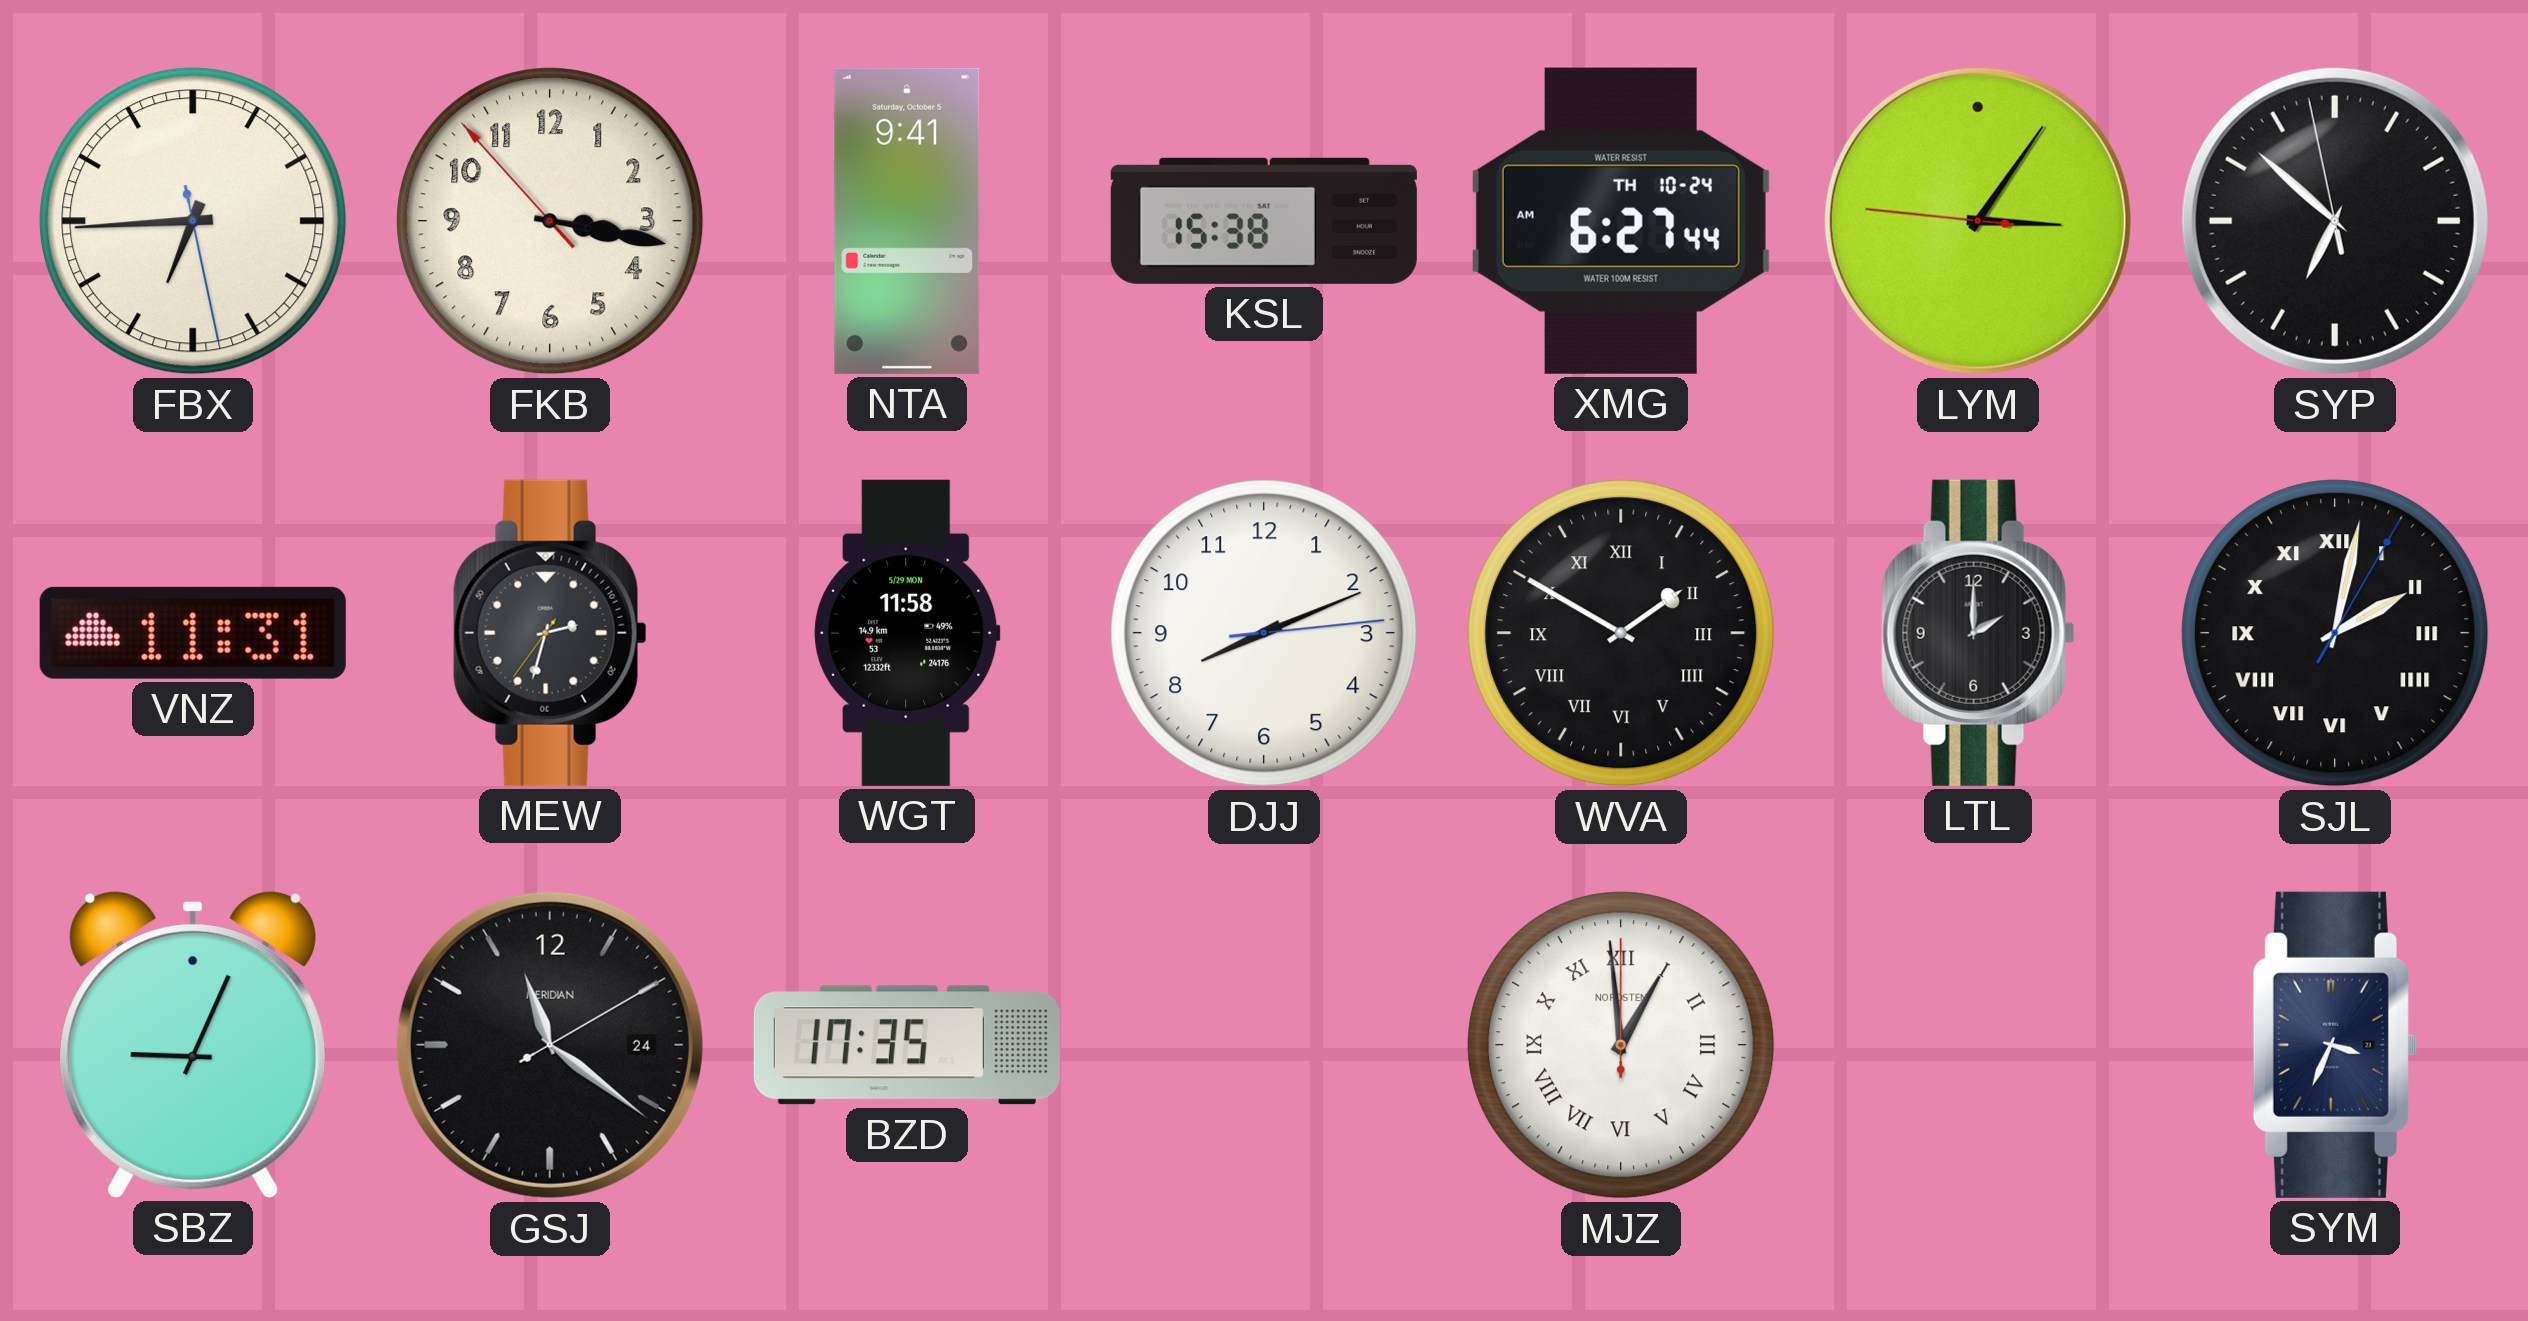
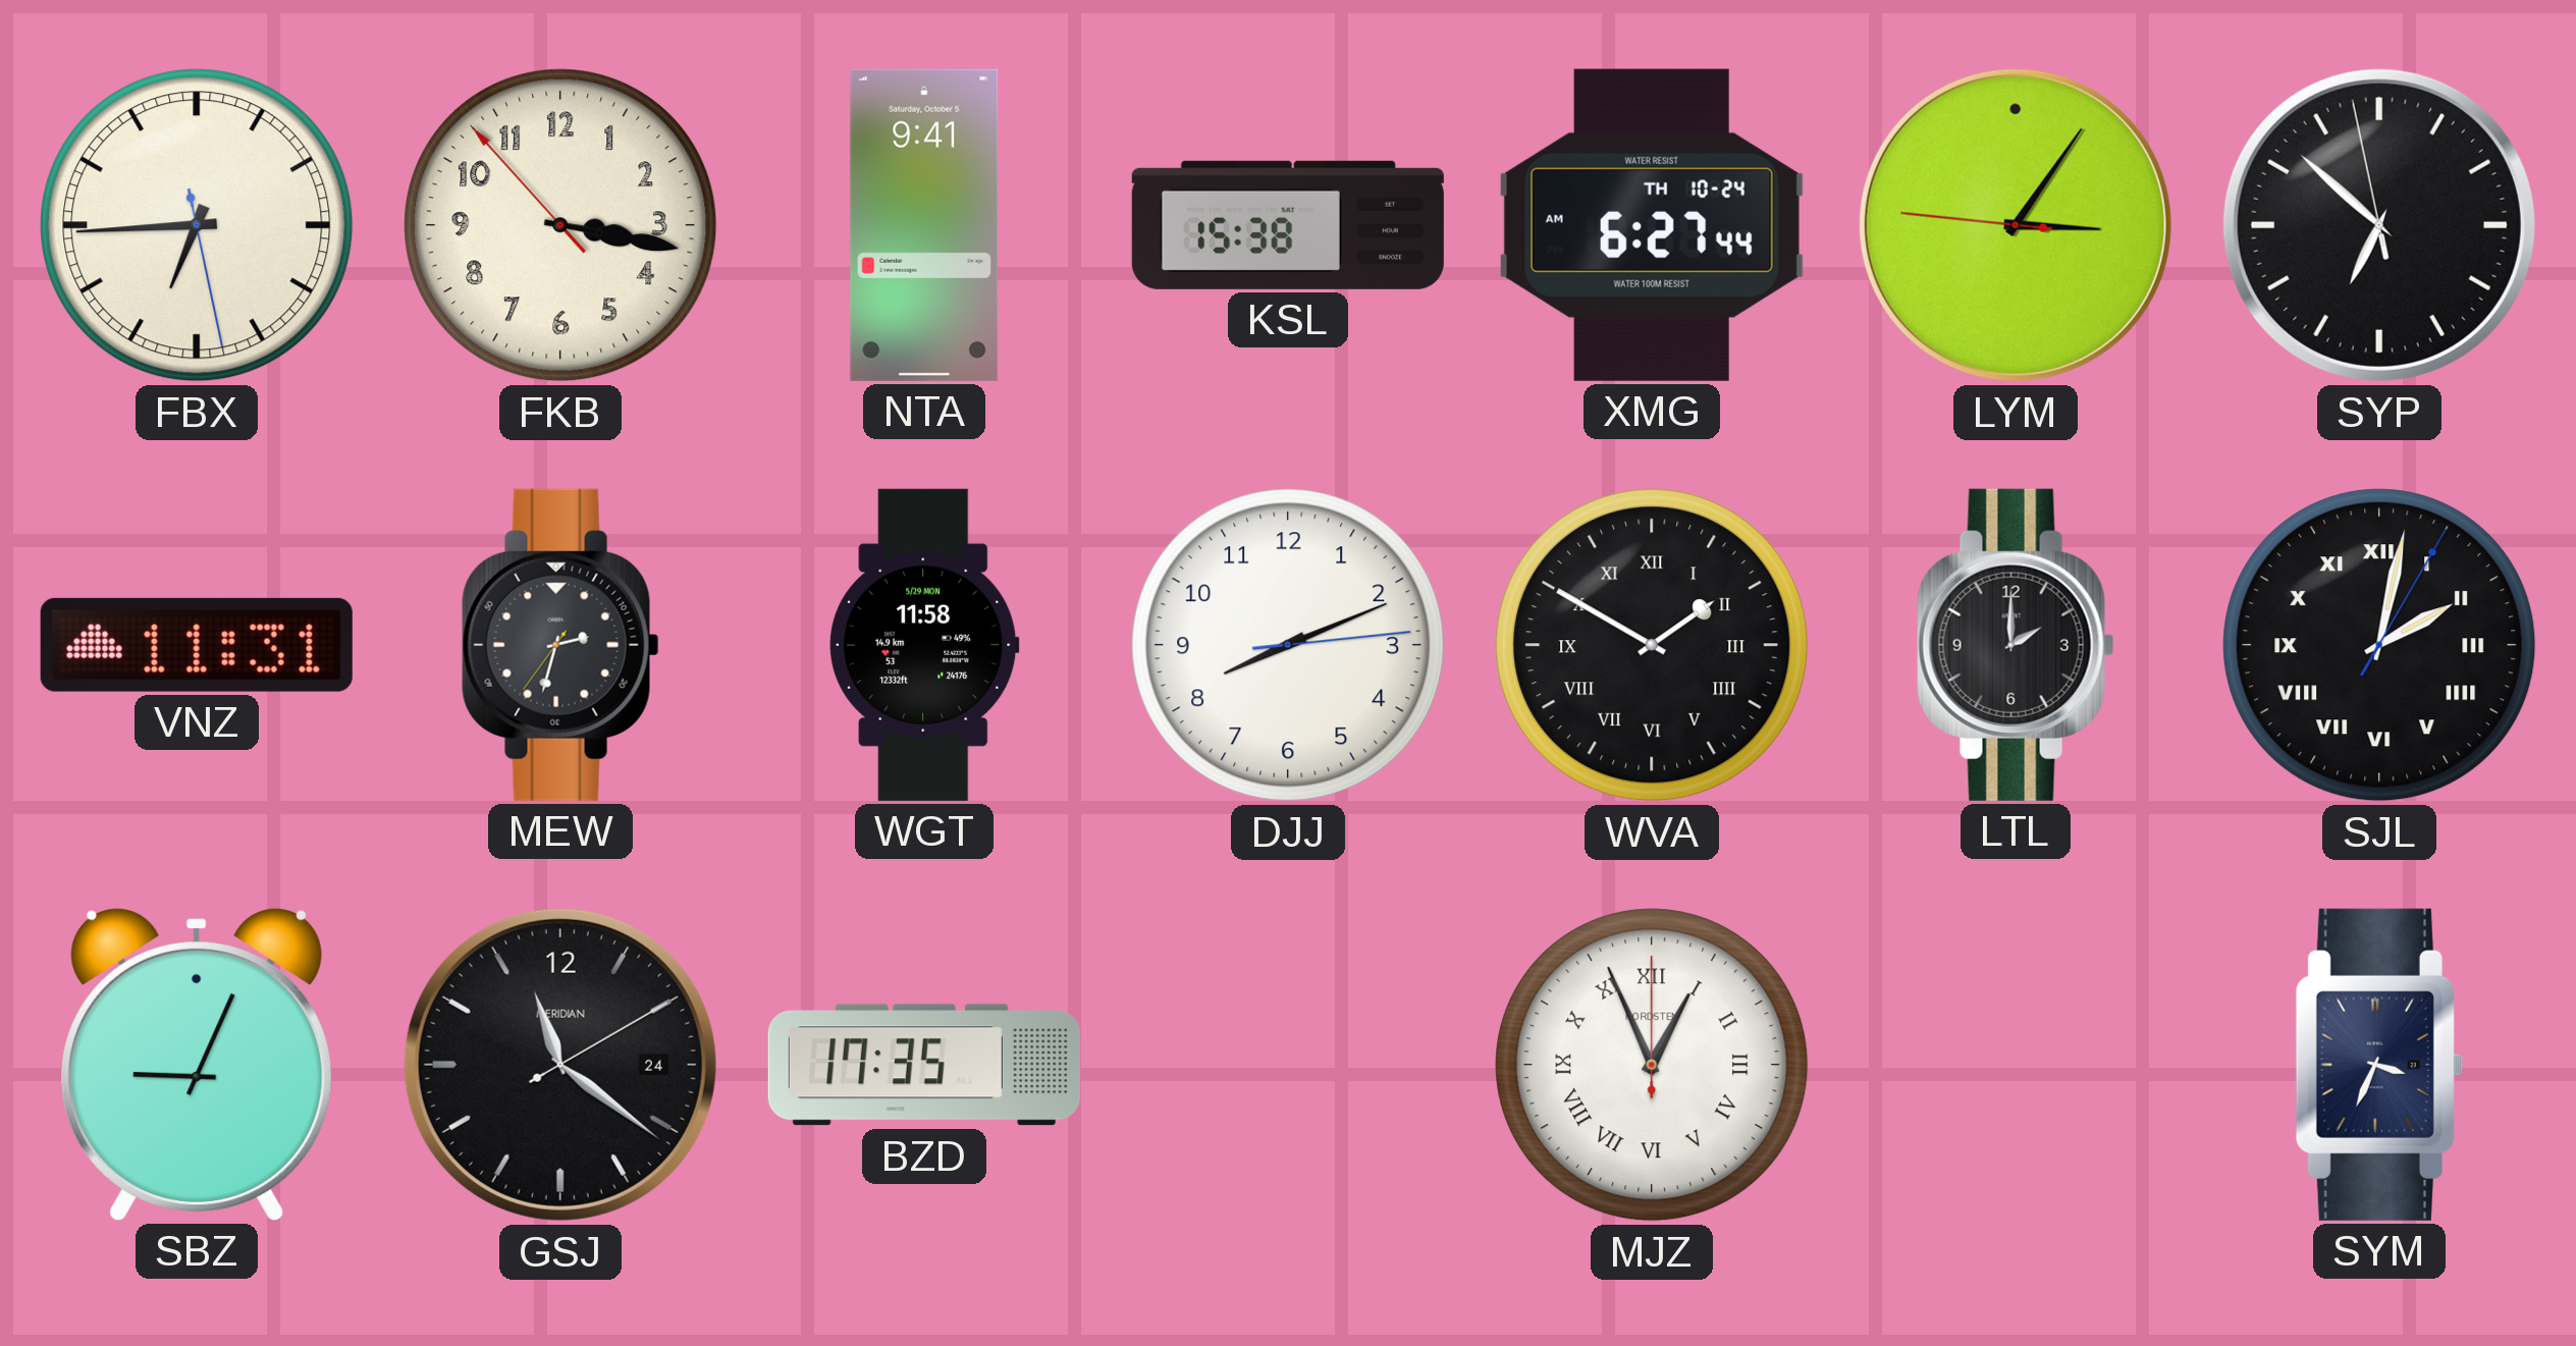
MJZ: 12:59 -> 12:56
